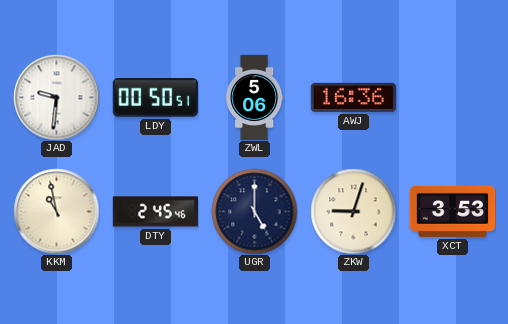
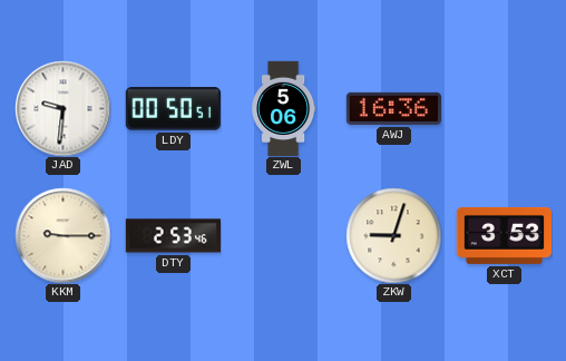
KKM: 10:58 -> 9:15
DTY: 2:45 -> 2:53
UGR: 5:00 -> none
